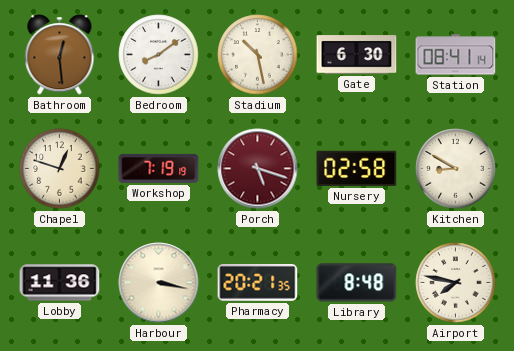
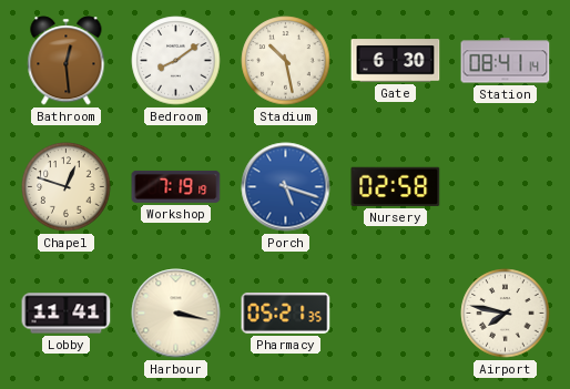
Porch dial: burgundy -> blue
Kitchen: 8:50 -> none
Lobby: 11:36 -> 11:41
Pharmacy: 20:21 -> 05:21
Library: 8:48 -> none
